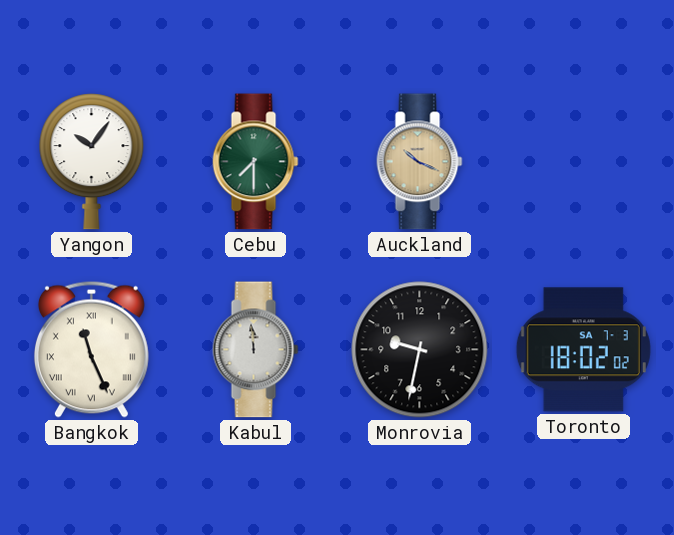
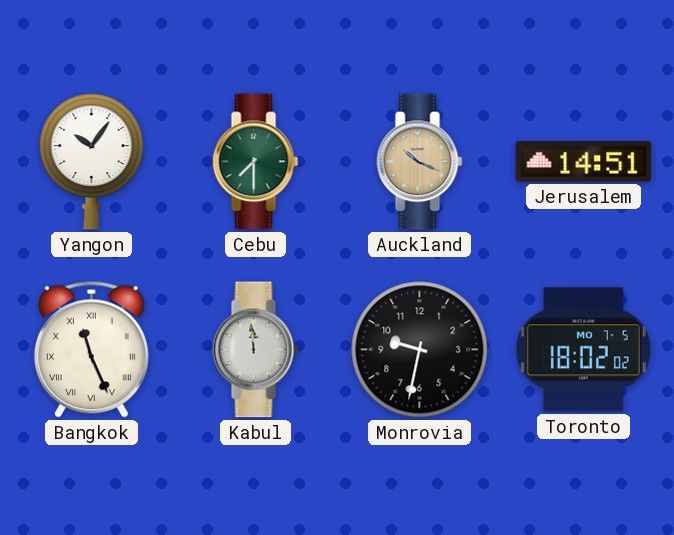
Jerusalem: none -> 14:51
Toronto date: SA 7-3 -> MO 7-5
